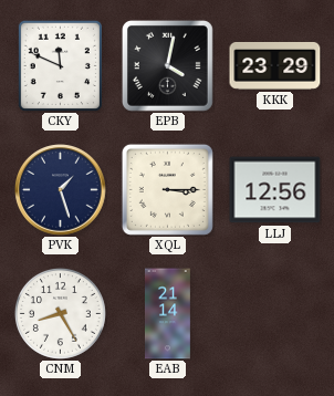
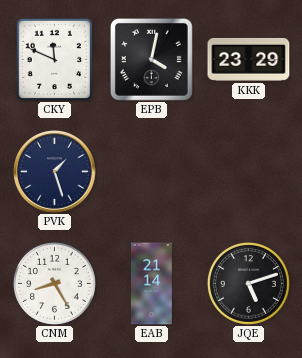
XQL: 3:15 -> none
LLJ: 12:56 -> none
JQE: none -> 5:12
